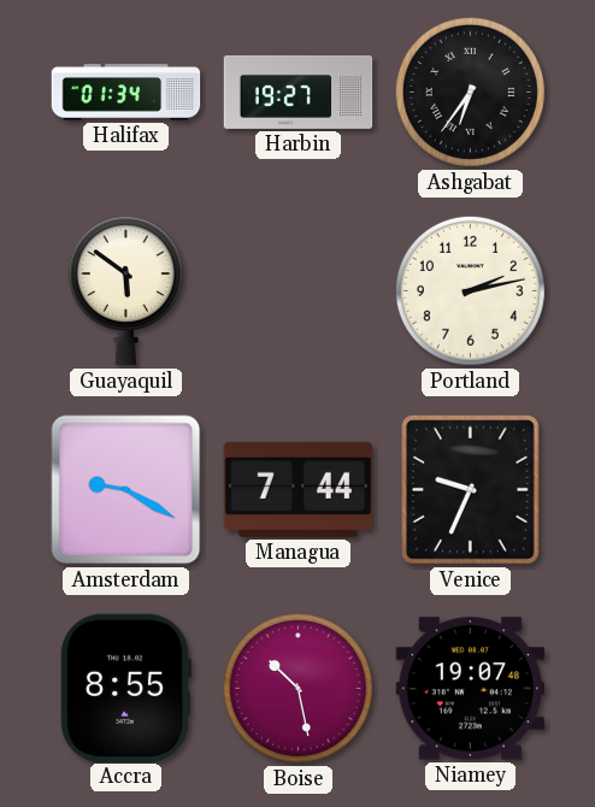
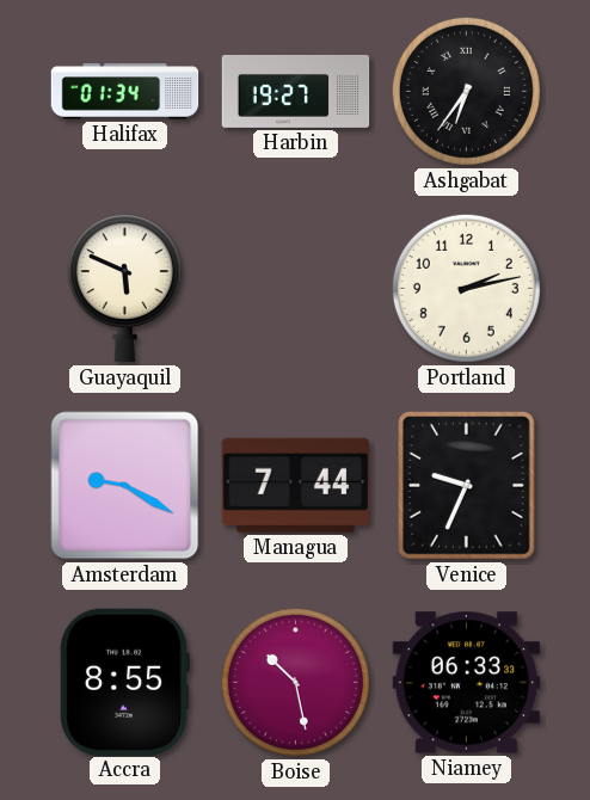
Guayaquil: 5:51 -> 5:49
Niamey: 19:07 -> 06:33
